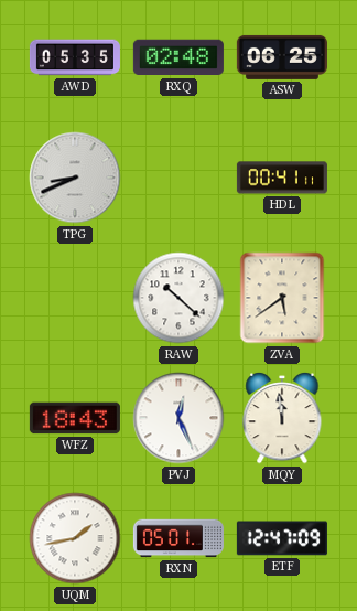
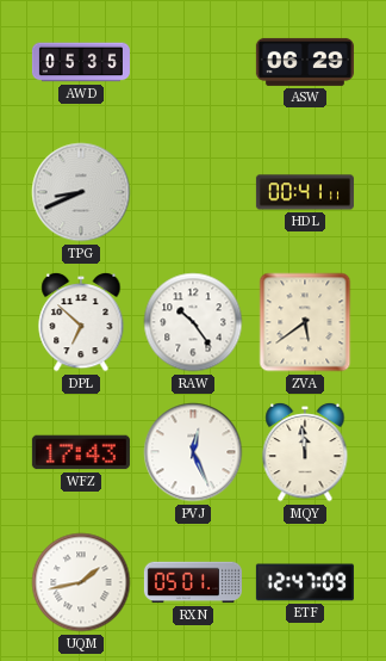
RXQ: 02:48 -> none
ASW: 06:25 -> 06:29
DPL: none -> 6:52
RAW: 10:22 -> 10:24
WFZ: 18:43 -> 17:43
